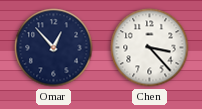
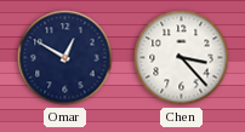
Omar: 12:53 -> 12:50
